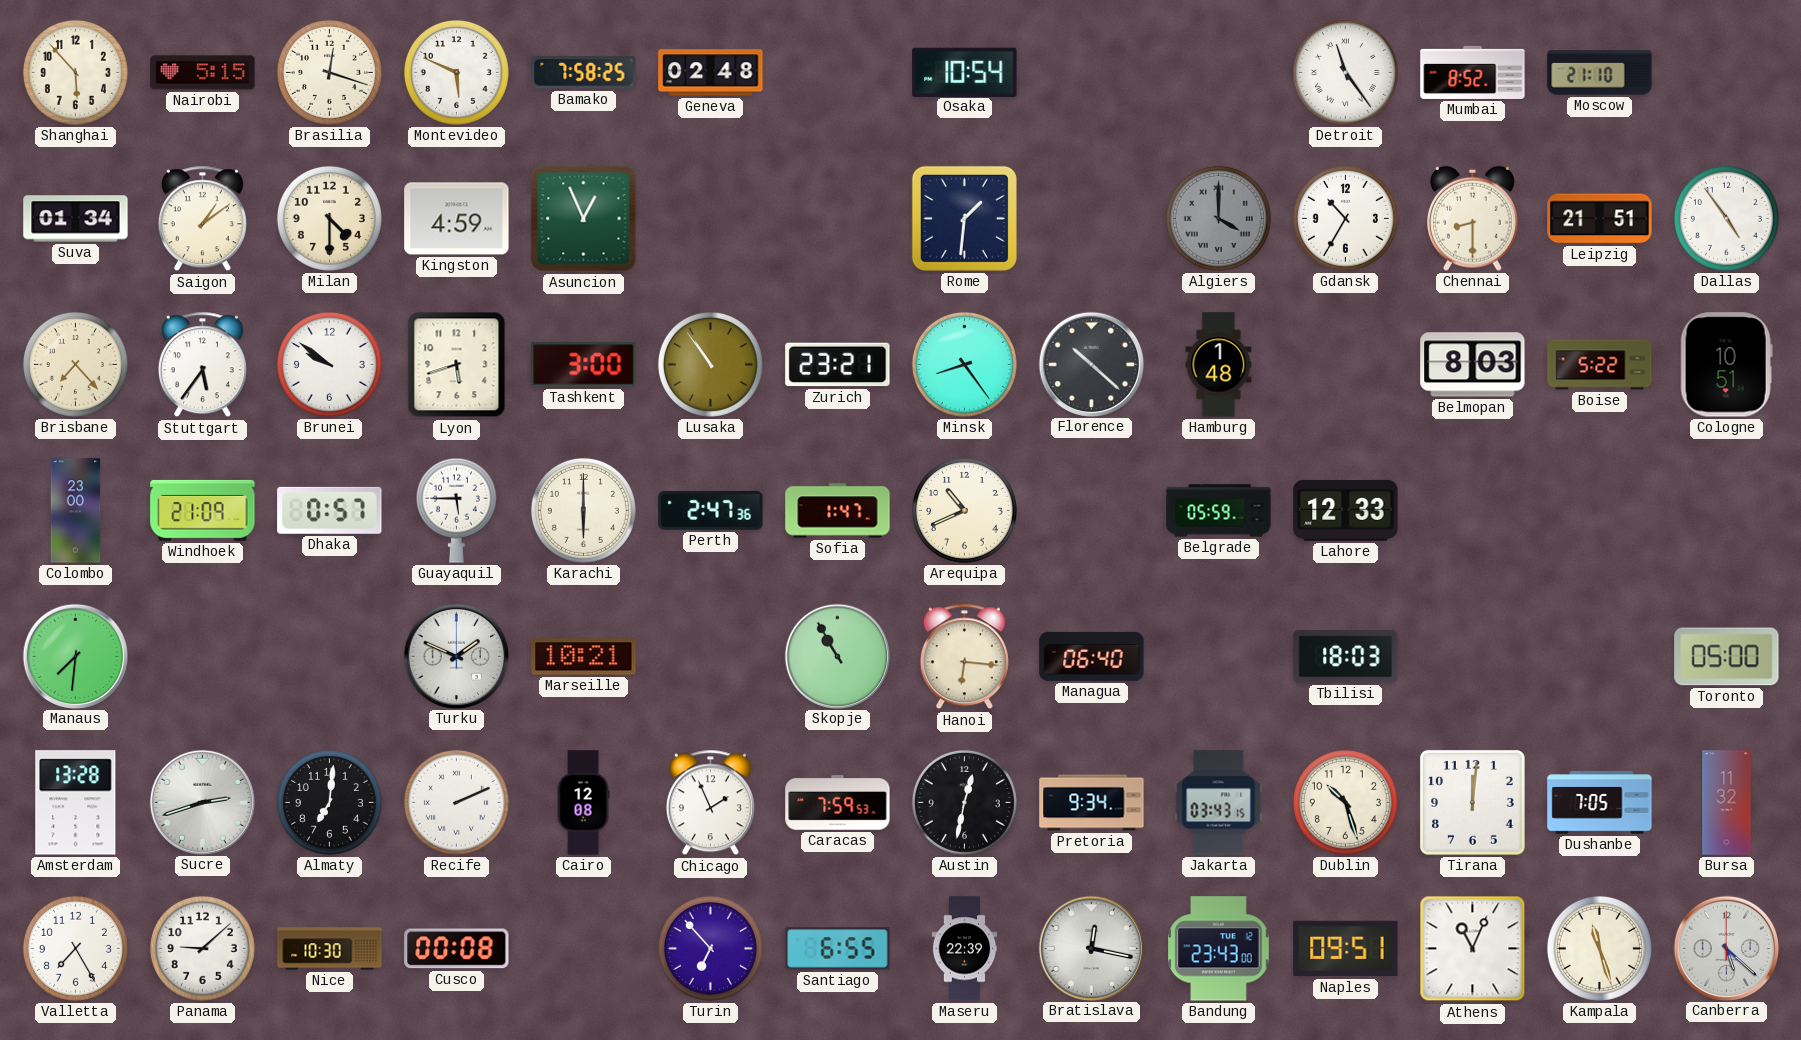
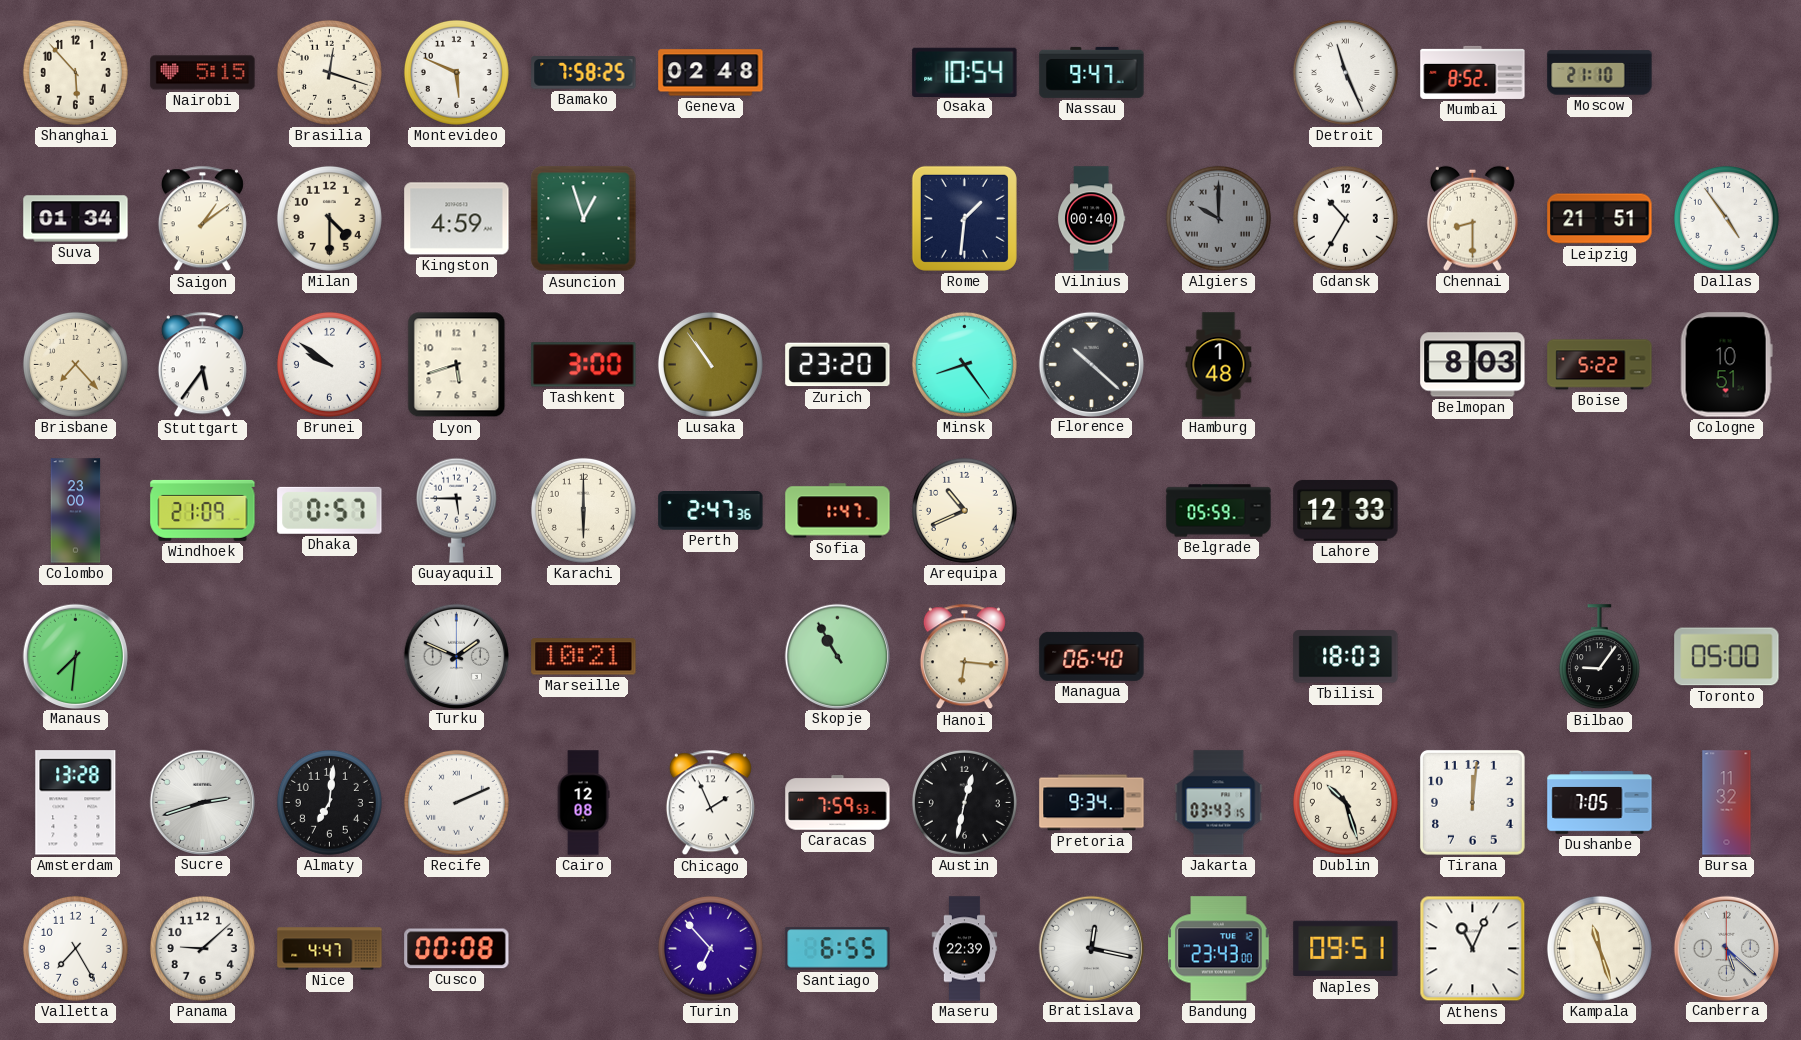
Nassau: none -> 9:47
Detroit: 11:24 -> 11:26
Asuncion: 12:56 -> 12:57
Vilnius: none -> 00:40
Algiers: 4:00 -> 10:00
Zurich: 23:21 -> 23:20
Bilbao: none -> 9:06
Nice: 10:30 -> 4:47
